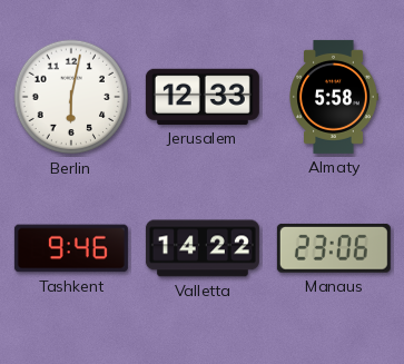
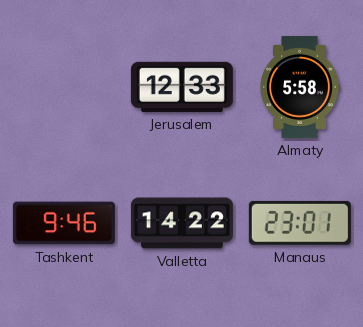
Berlin: 6:02 -> none
Manaus: 23:06 -> 23:01
